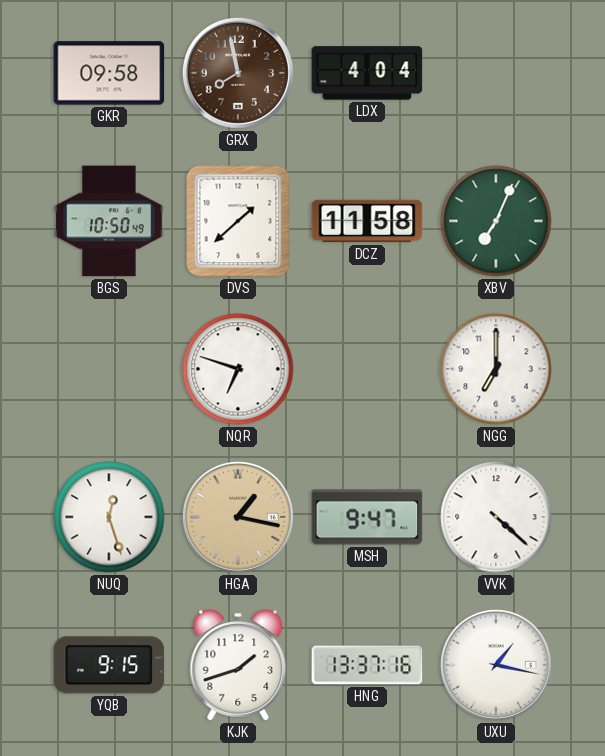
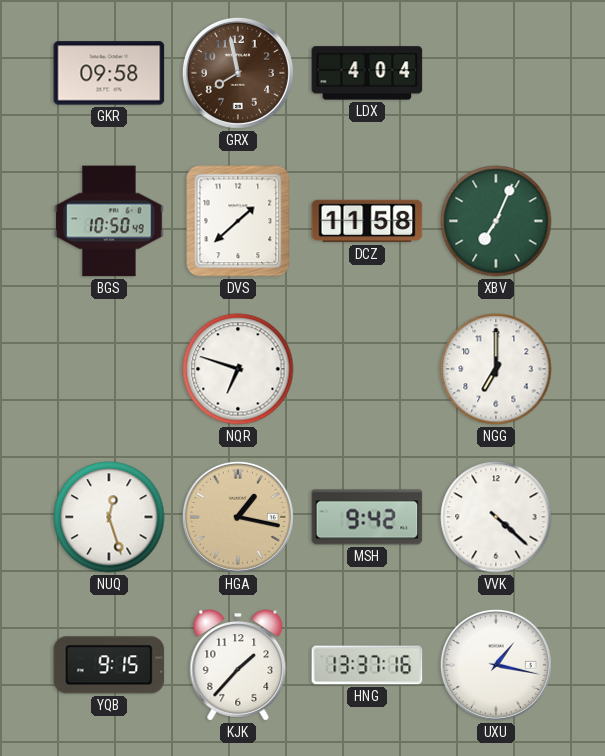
MSH: 9:47 -> 9:42
KJK: 1:42 -> 1:37
